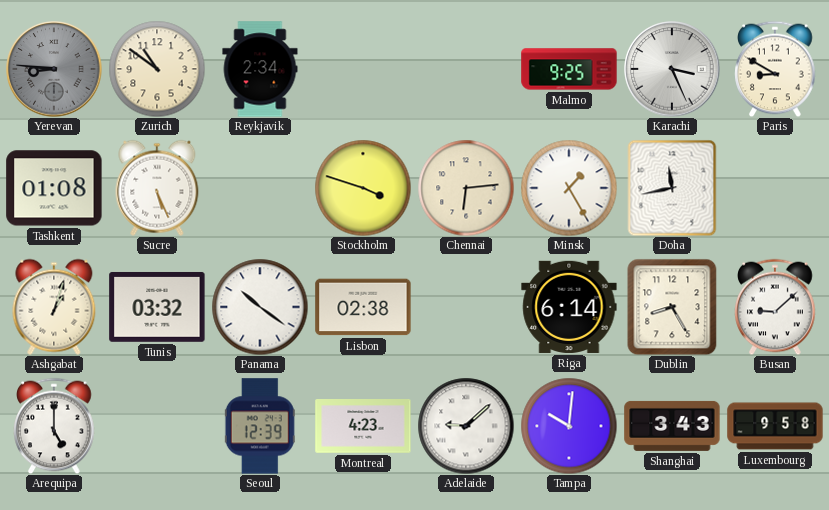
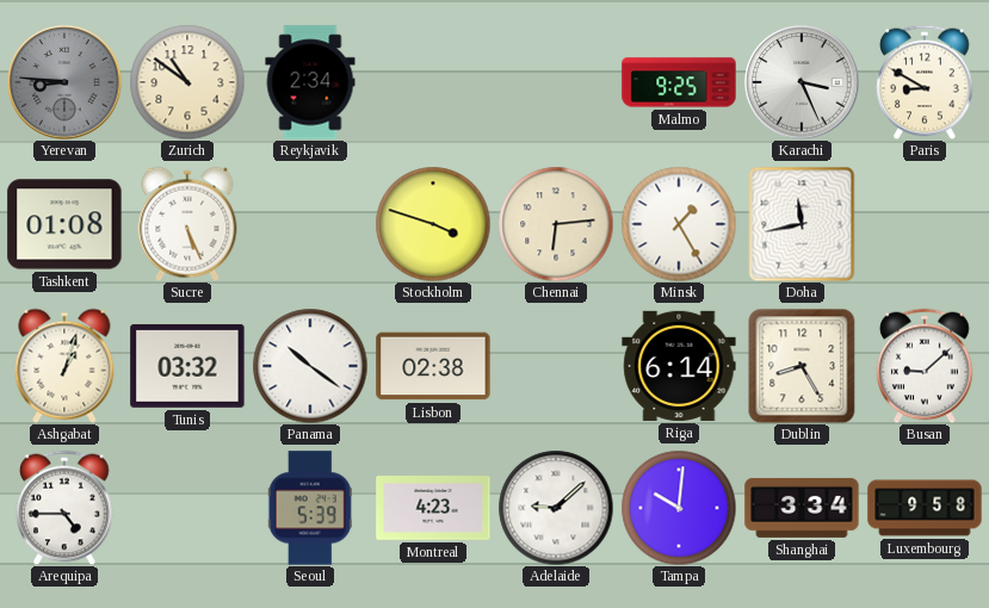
Arequipa: 5:00 -> 4:45
Seoul: 12:39 -> 5:39
Shanghai: 3:43 -> 3:34
